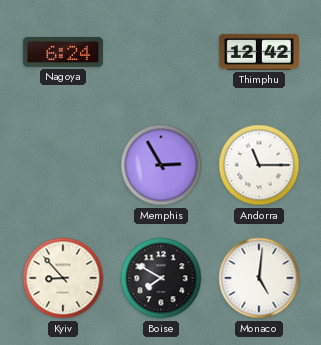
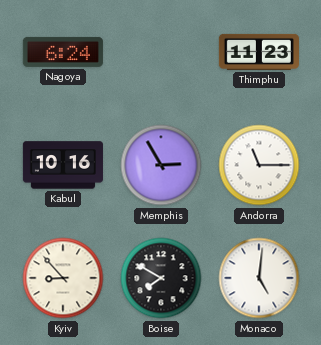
Thimphu: 12:42 -> 11:23
Kabul: none -> 10:16
